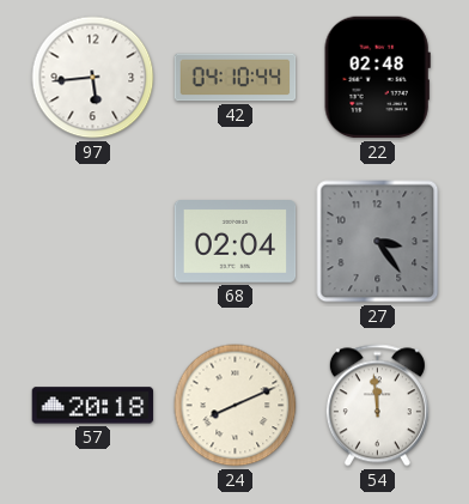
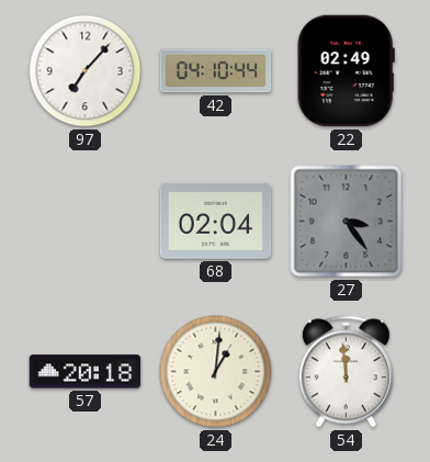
97: 5:44 -> 7:07
22: 02:48 -> 02:49
24: 8:11 -> 1:01
